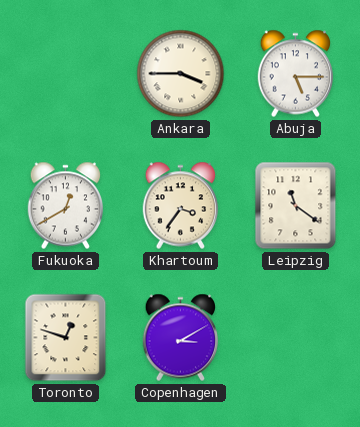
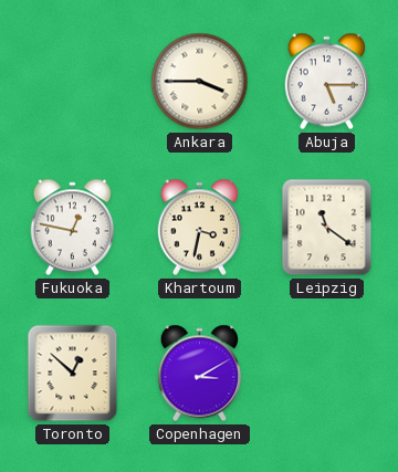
Fukuoka: 12:40 -> 12:47
Khartoum: 3:36 -> 3:32
Toronto: 12:48 -> 12:52
